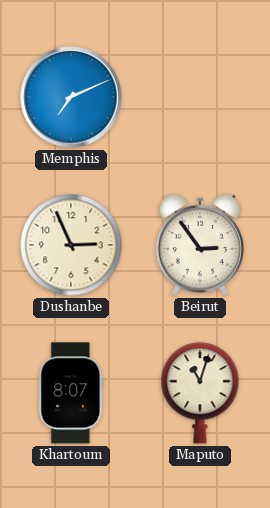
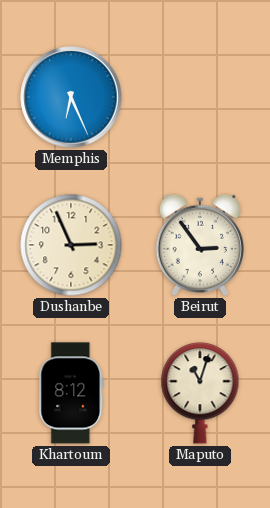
Memphis: 7:11 -> 6:26
Khartoum: 8:07 -> 8:12
